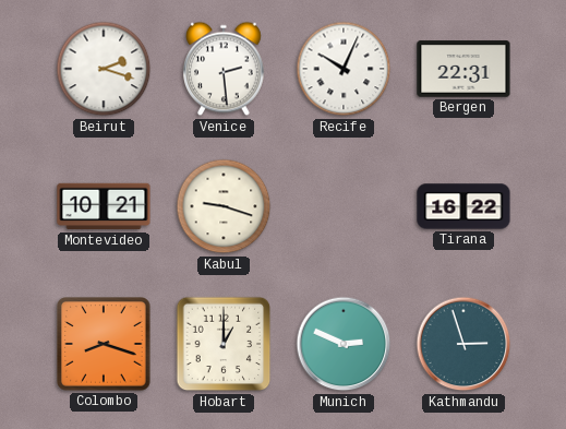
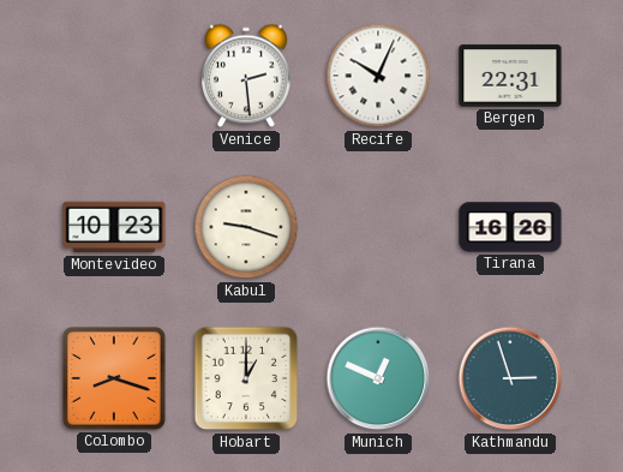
Beirut: 2:18 -> none
Montevideo: 10:21 -> 10:23
Tirana: 16:22 -> 16:26
Munich: 2:49 -> 12:49
